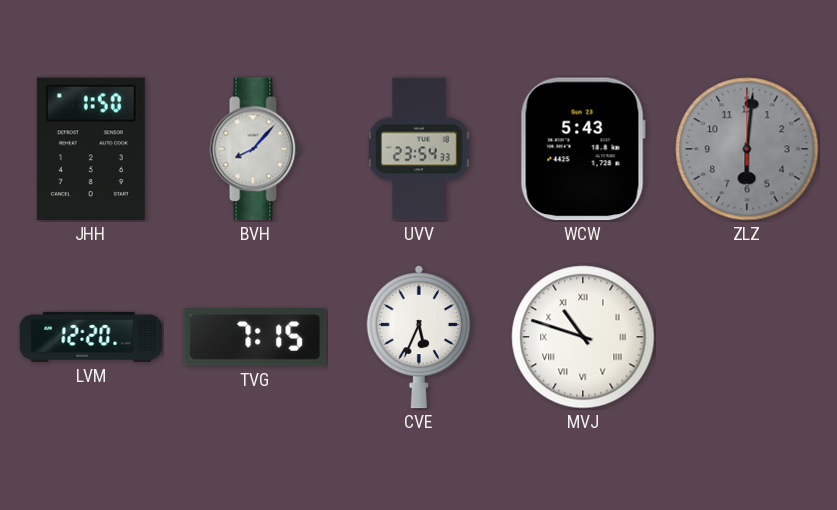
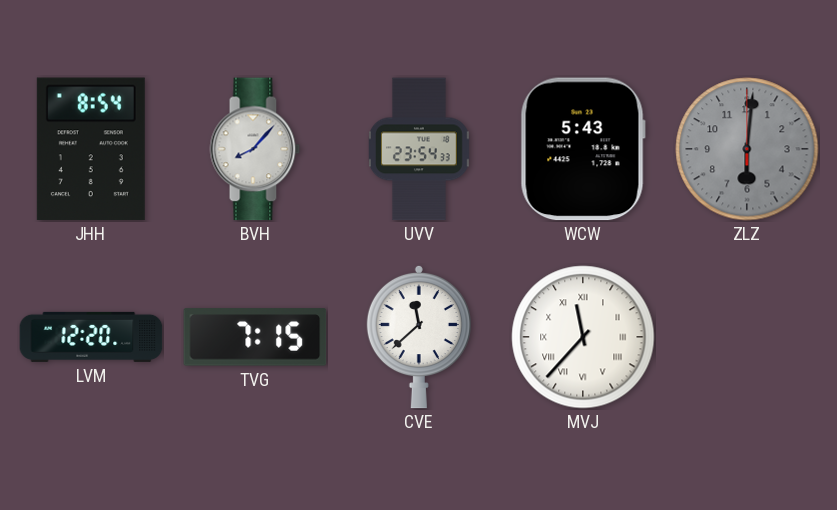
JHH: 1:50 -> 8:54
CVE: 5:34 -> 11:38
MVJ: 10:48 -> 11:37
